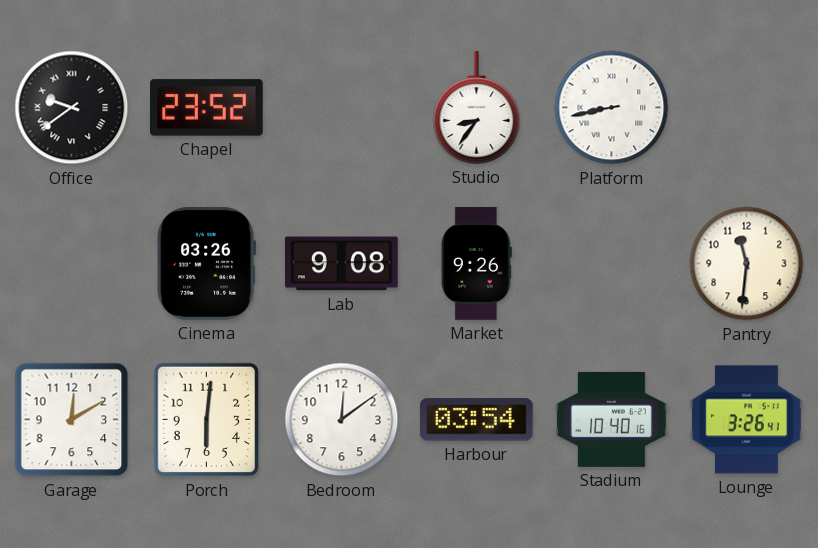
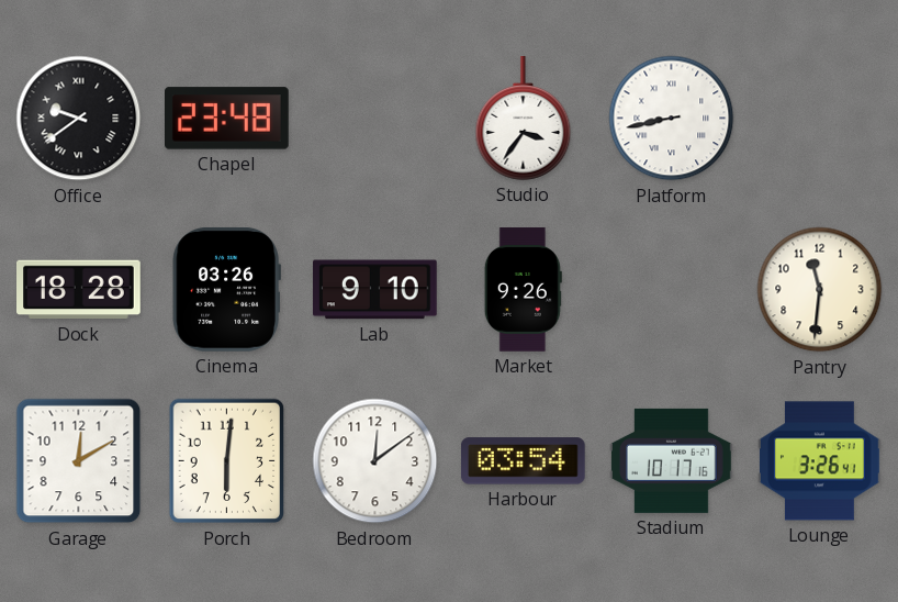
Chapel: 23:52 -> 23:48
Studio: 8:36 -> 3:36
Dock: none -> 18:28
Lab: 9:08 -> 9:10
Stadium: 10:40 -> 10:17
